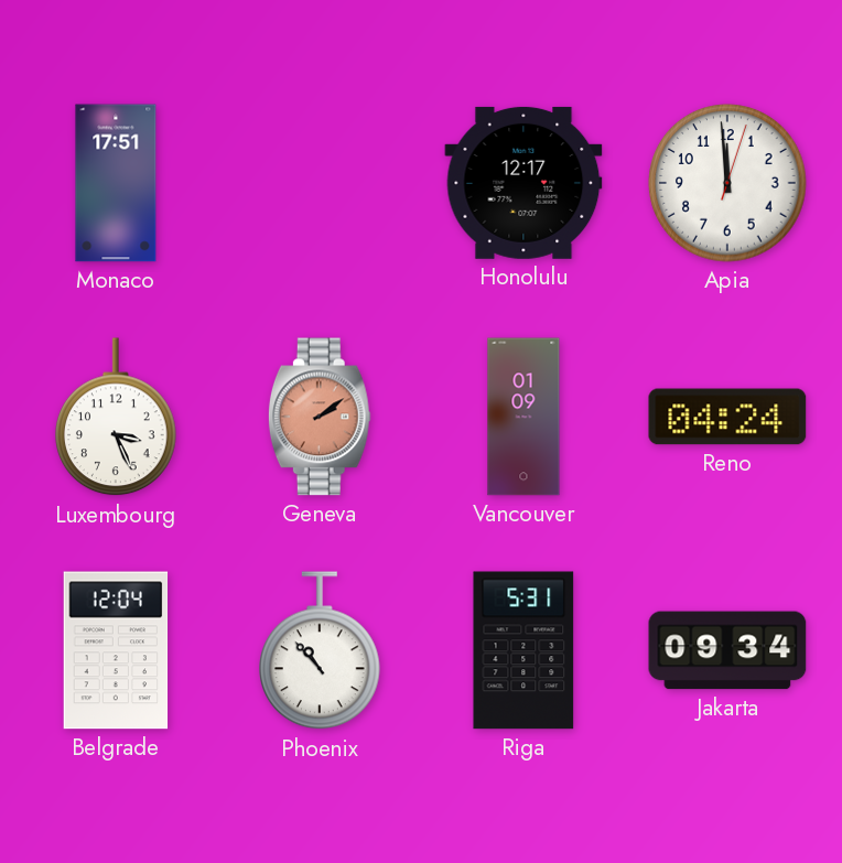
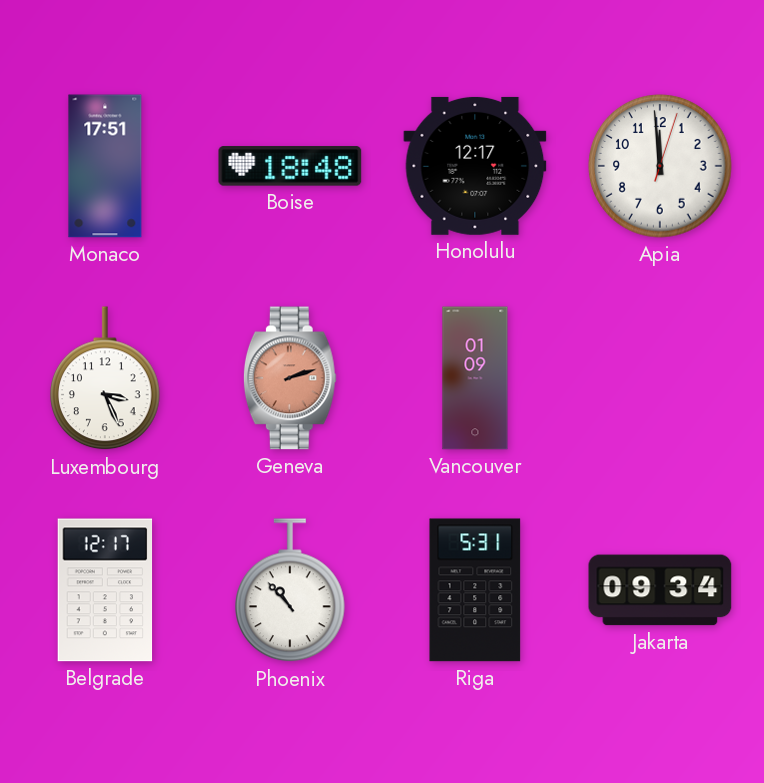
Boise: none -> 18:48
Geneva: 2:09 -> 2:12
Reno: 04:24 -> none
Belgrade: 12:04 -> 12:17
